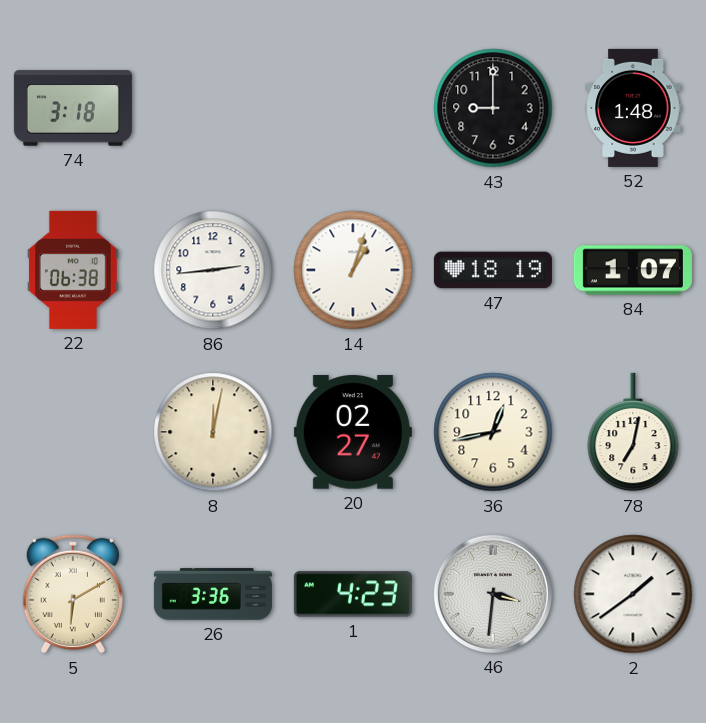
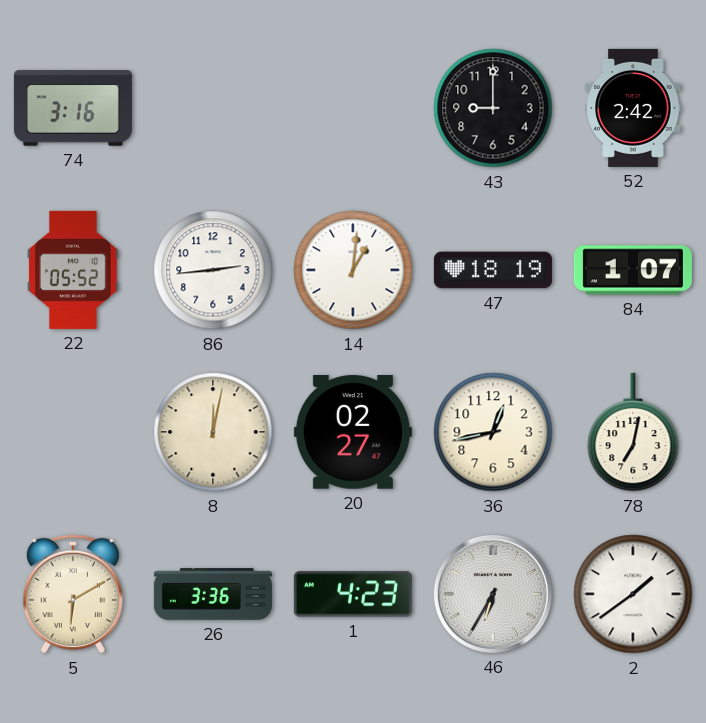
74: 3:18 -> 3:16
52: 1:48 -> 2:42
22: 06:38 -> 05:52
14: 1:03 -> 1:01
46: 3:31 -> 6:35
